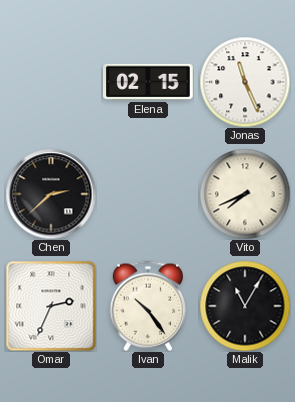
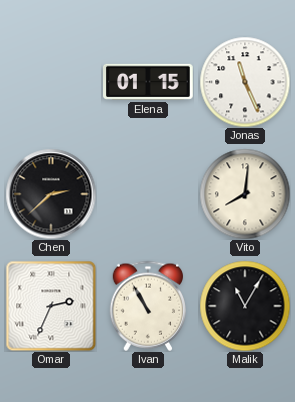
Elena: 02:15 -> 01:15
Vito: 7:41 -> 8:01
Ivan: 10:24 -> 10:55
